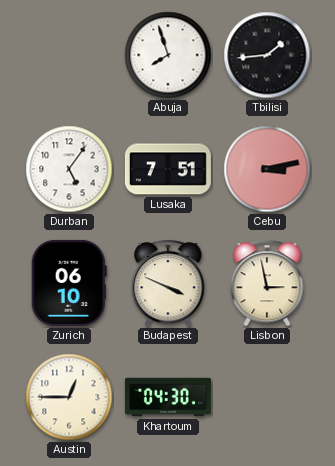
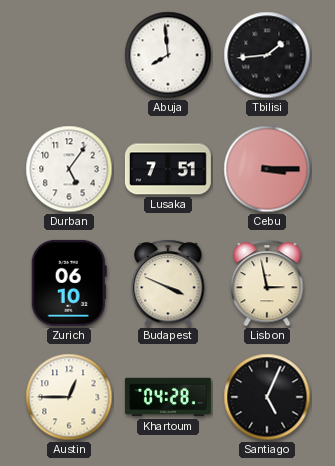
Abuja: 7:57 -> 7:59
Cebu: 3:13 -> 3:15
Khartoum: 04:30 -> 04:28
Santiago: none -> 5:04
